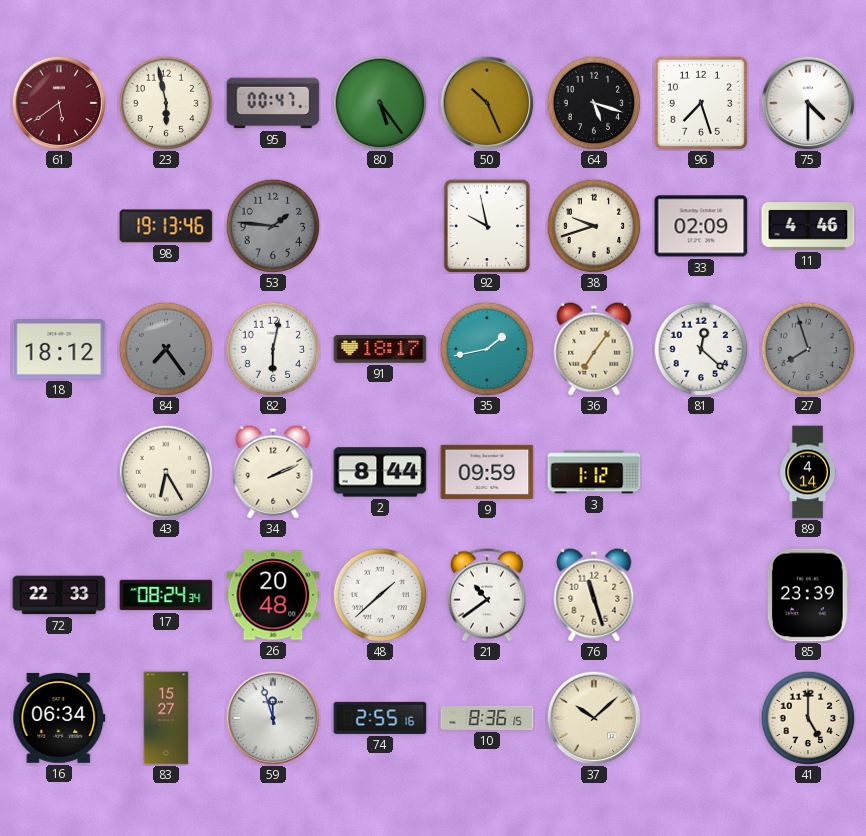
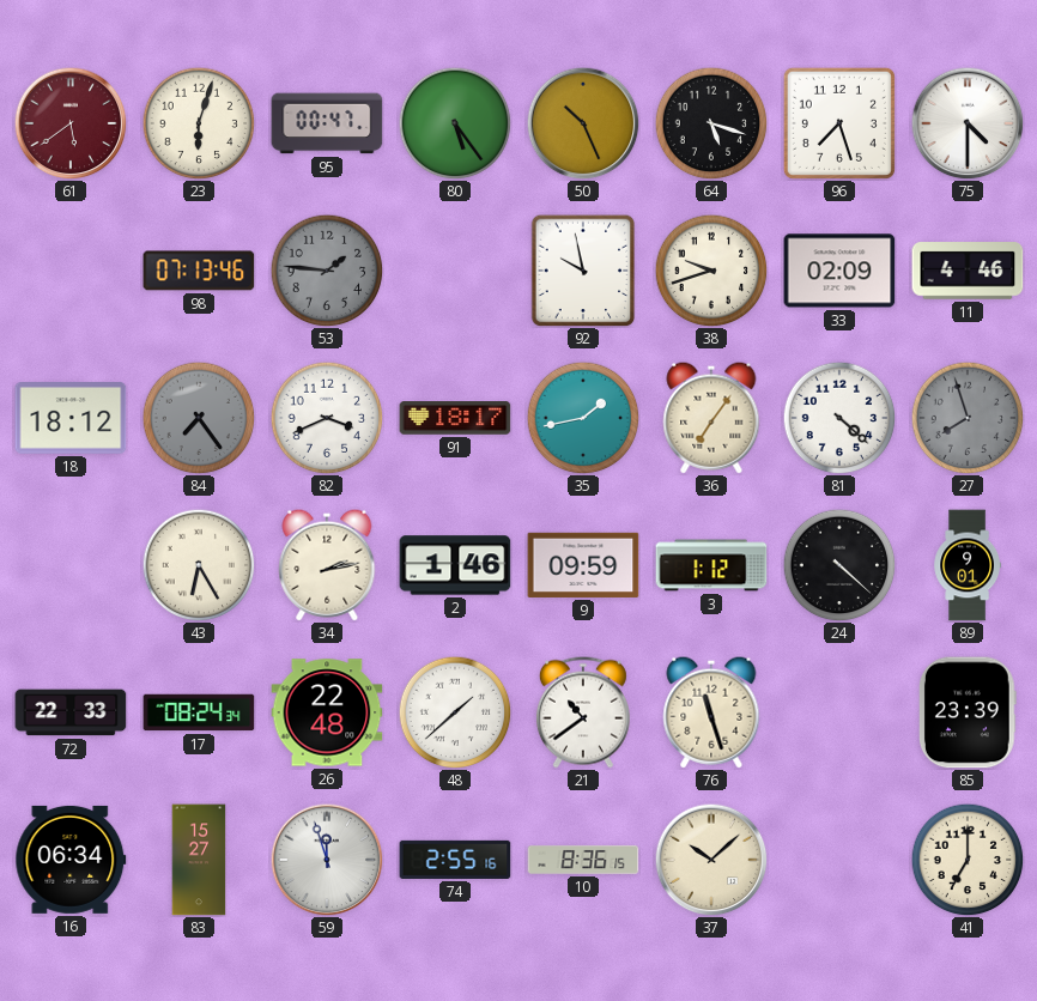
23: 5:58 -> 6:03
98: 19:13 -> 07:13
82: 6:02 -> 3:41
81: 12:22 -> 4:22
34: 2:11 -> 2:13
2: 8:44 -> 1:46
24: none -> 4:22
89: 4:14 -> 9:01
26: 20:48 -> 22:48
41: 5:00 -> 7:00
